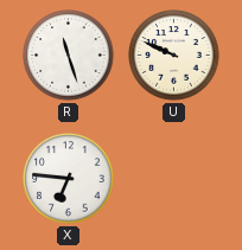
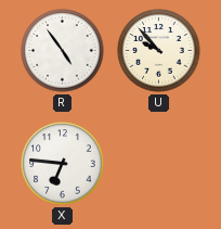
R: 11:27 -> 4:54
U: 9:49 -> 9:53
